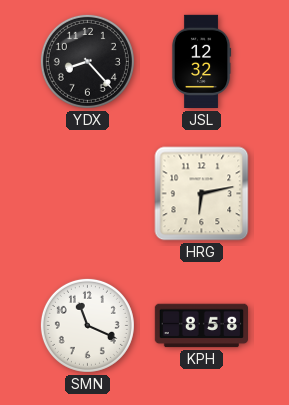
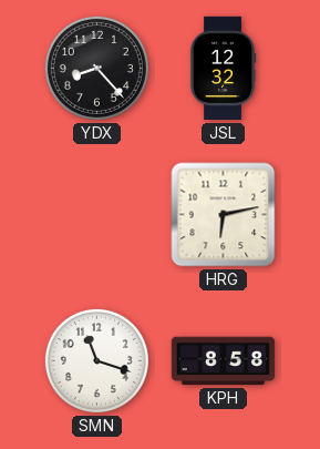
SMN: 11:19 -> 11:18
